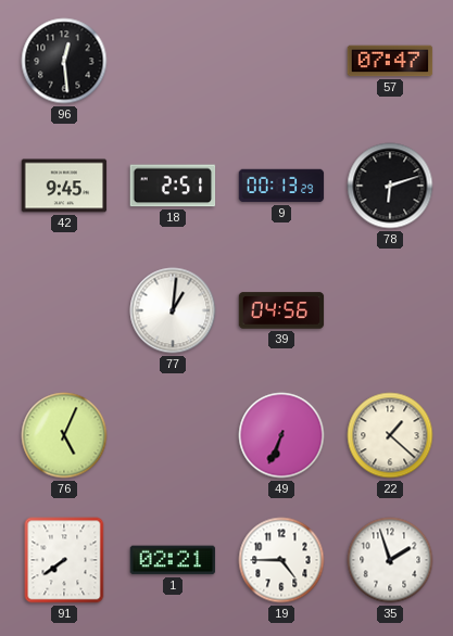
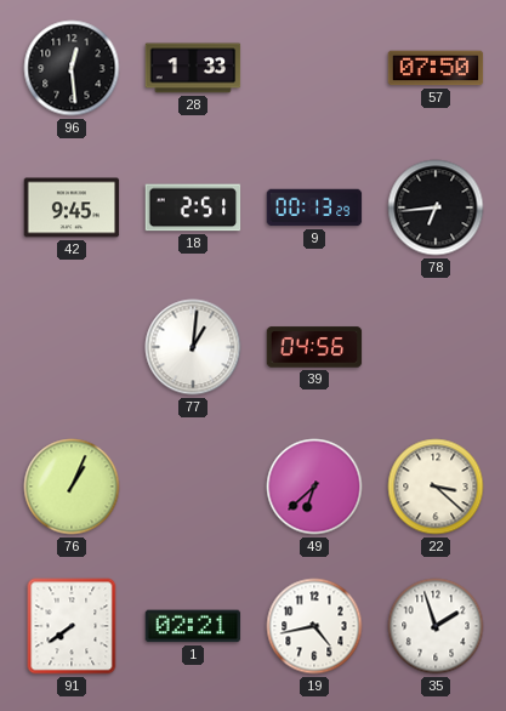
28: none -> 1:33
57: 07:47 -> 07:50
78: 6:12 -> 6:44
76: 5:04 -> 1:04
49: 6:34 -> 6:38
22: 1:22 -> 3:22
19: 4:45 -> 4:43
